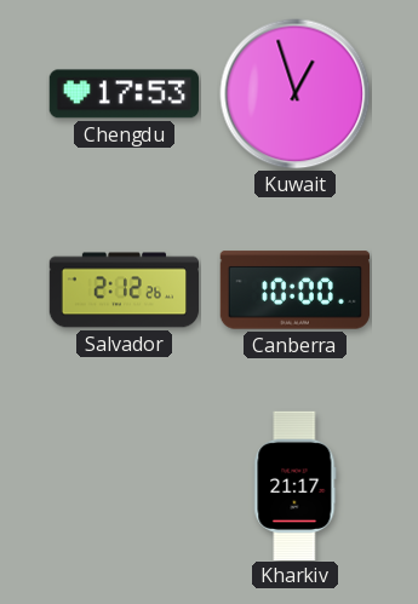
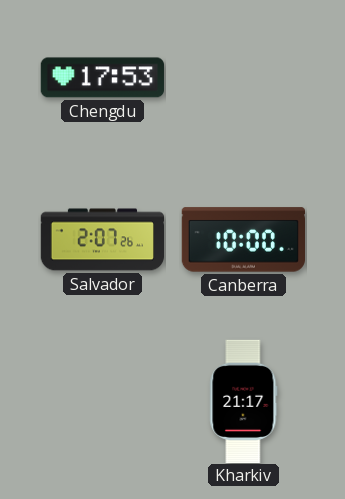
Kuwait: 12:57 -> none
Salvador: 2:12 -> 2:07
